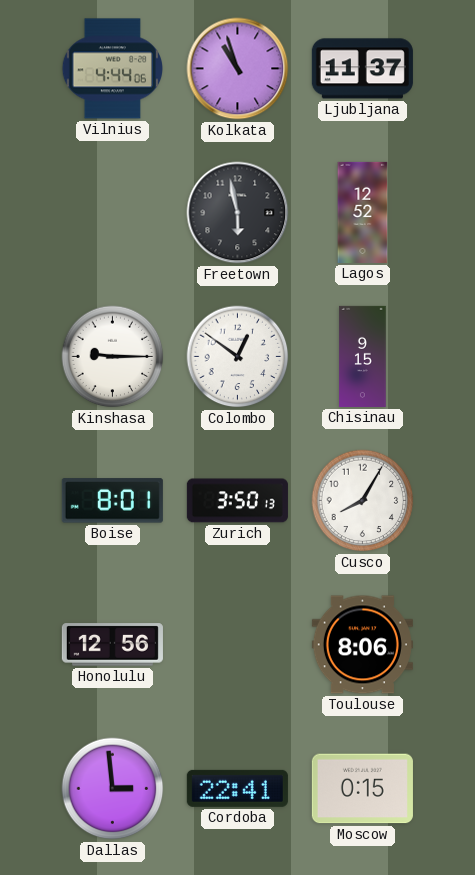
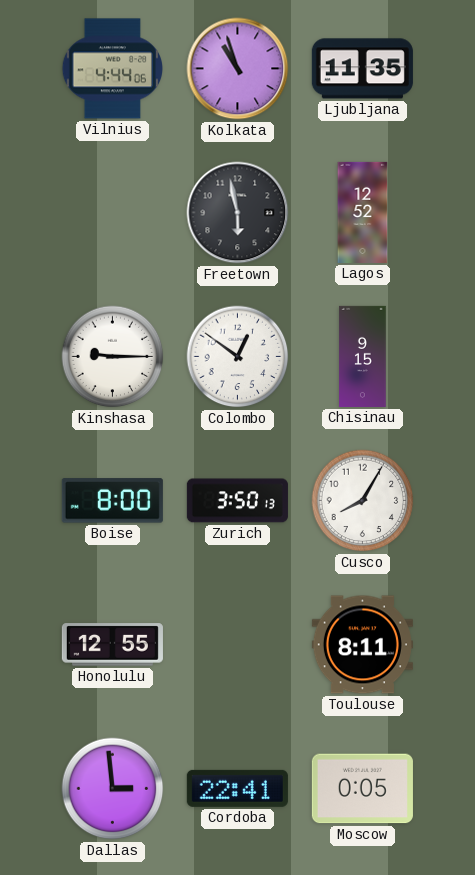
Ljubljana: 11:37 -> 11:35
Boise: 8:01 -> 8:00
Honolulu: 12:56 -> 12:55
Toulouse: 8:06 -> 8:11
Moscow: 0:15 -> 0:05
